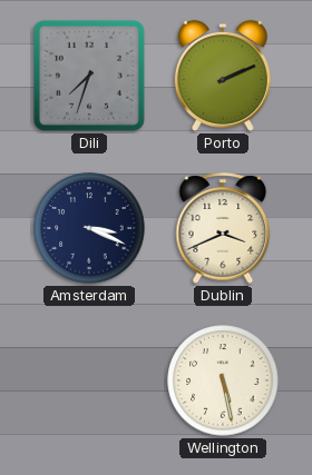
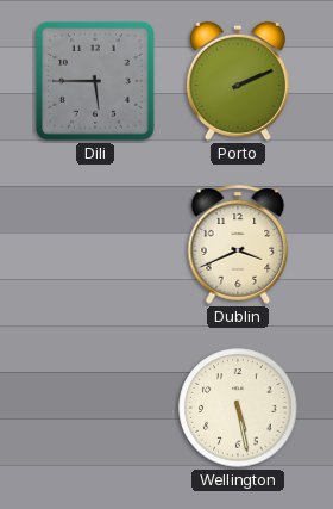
Dili: 7:33 -> 5:45
Amsterdam: 3:19 -> none
